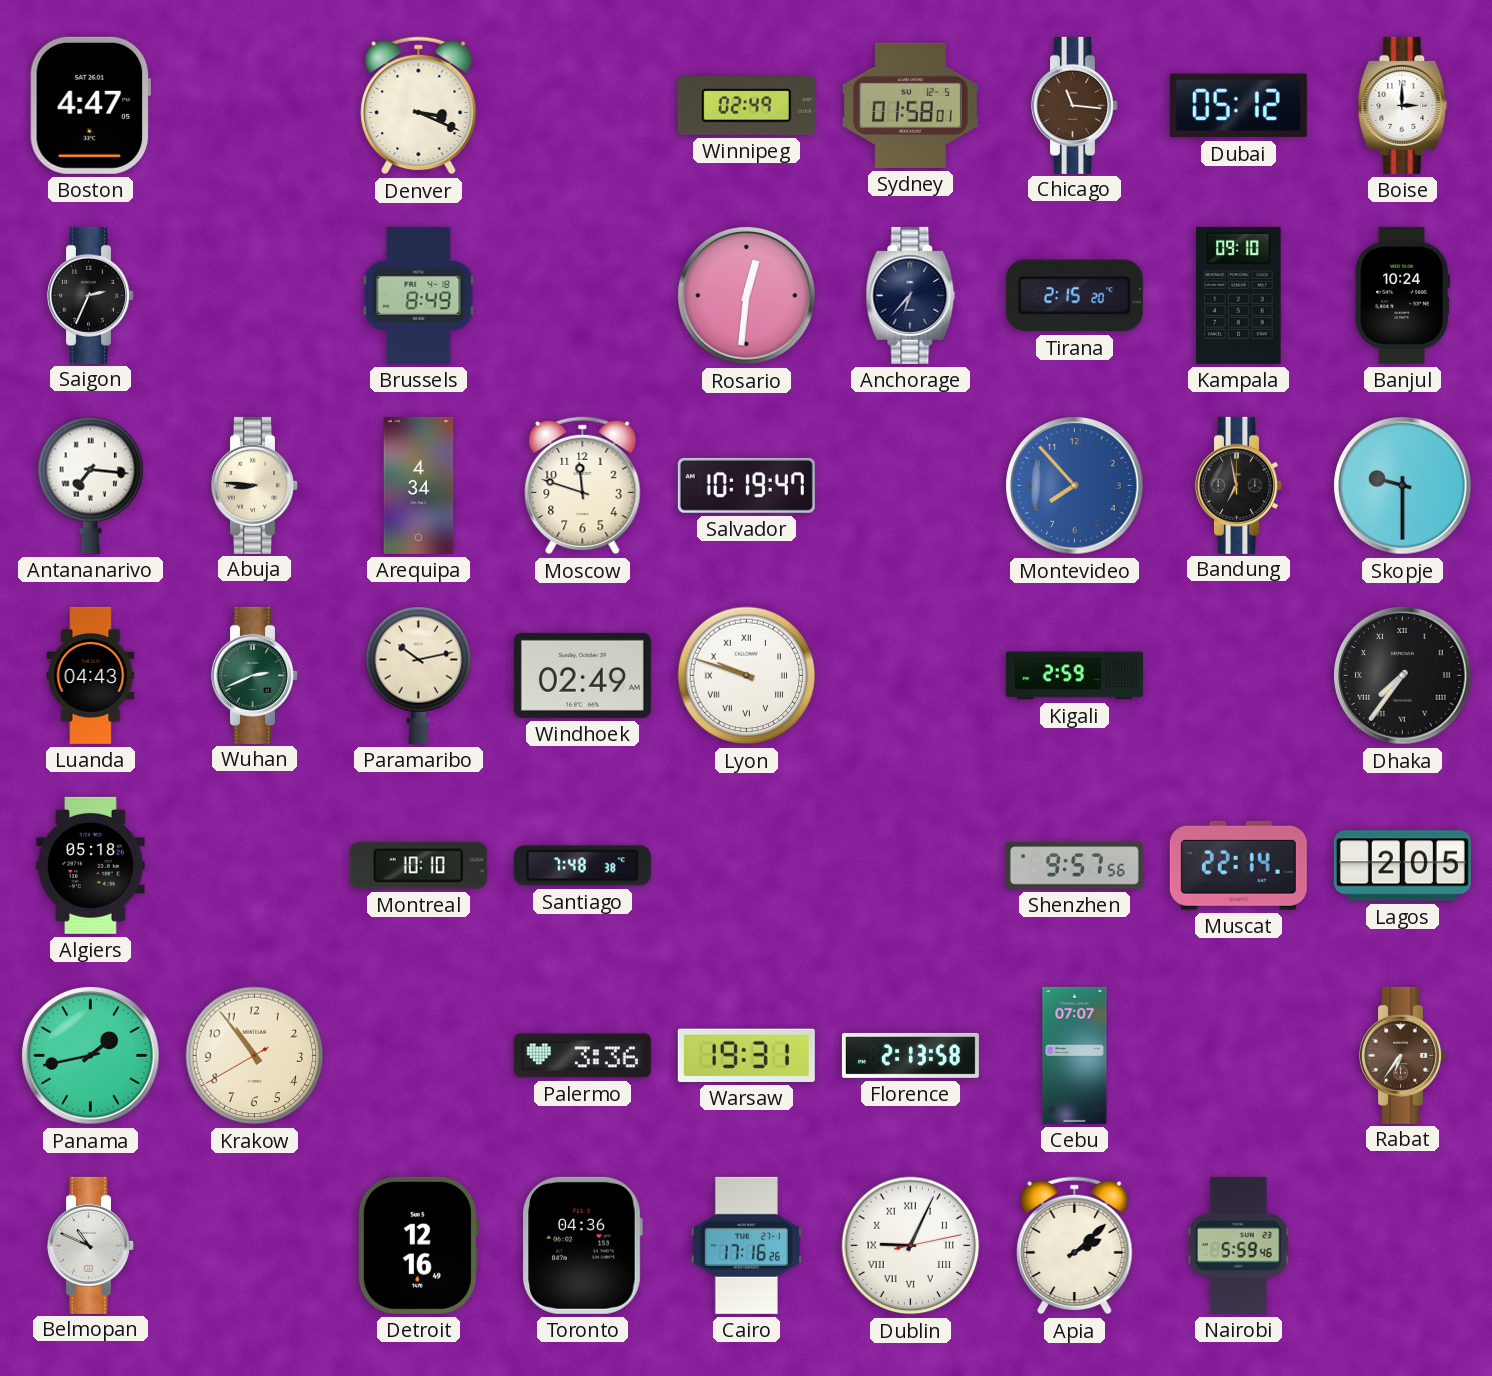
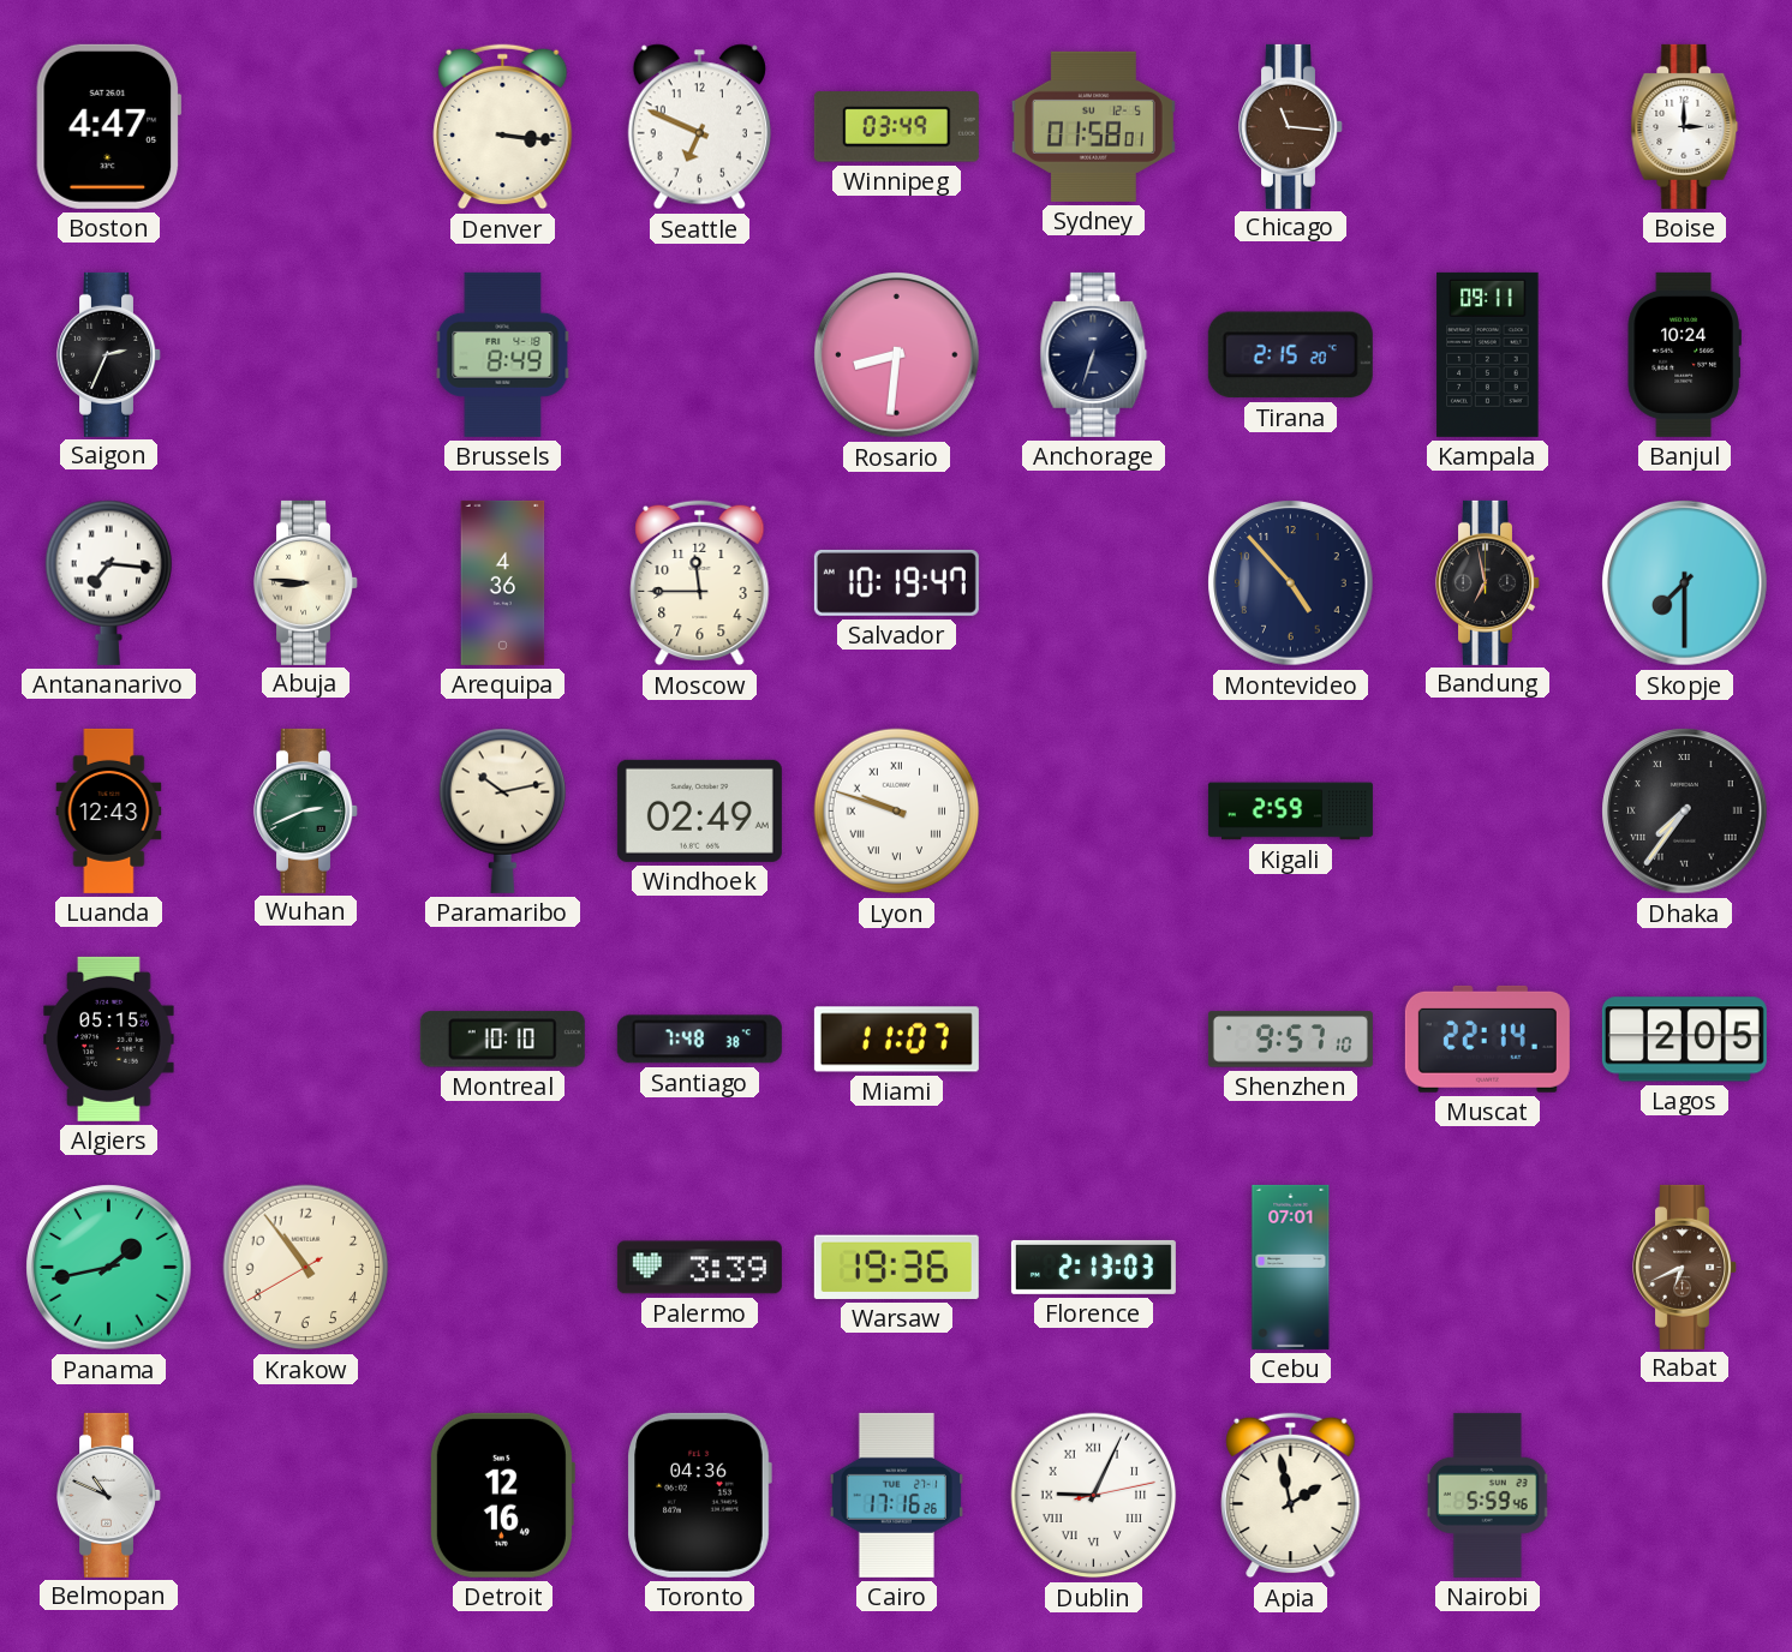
Denver: 3:19 -> 3:16
Seattle: none -> 6:49
Winnipeg: 02:49 -> 03:49
Dubai: 05:12 -> none
Rosario: 12:31 -> 8:31
Anchorage: 6:37 -> 6:33
Kampala: 09:10 -> 09:11
Arequipa: 4:34 -> 4:36
Moscow: 11:48 -> 11:45
Montevideo: 7:53 -> 4:53
Montevideo dial: blue -> navy
Skopje: 9:30 -> 7:30
Luanda: 04:43 -> 12:43
Algiers: 05:18 -> 05:15
Miami: none -> 11:07
Shenzhen: 9:57:56 -> 9:57:10
Palermo: 3:36 -> 3:39
Warsaw: 19:31 -> 19:36
Florence: 2:13:58 -> 2:13:03
Cebu: 07:07 -> 07:01
Rabat: 6:36 -> 6:41
Apia: 2:08 -> 1:58
